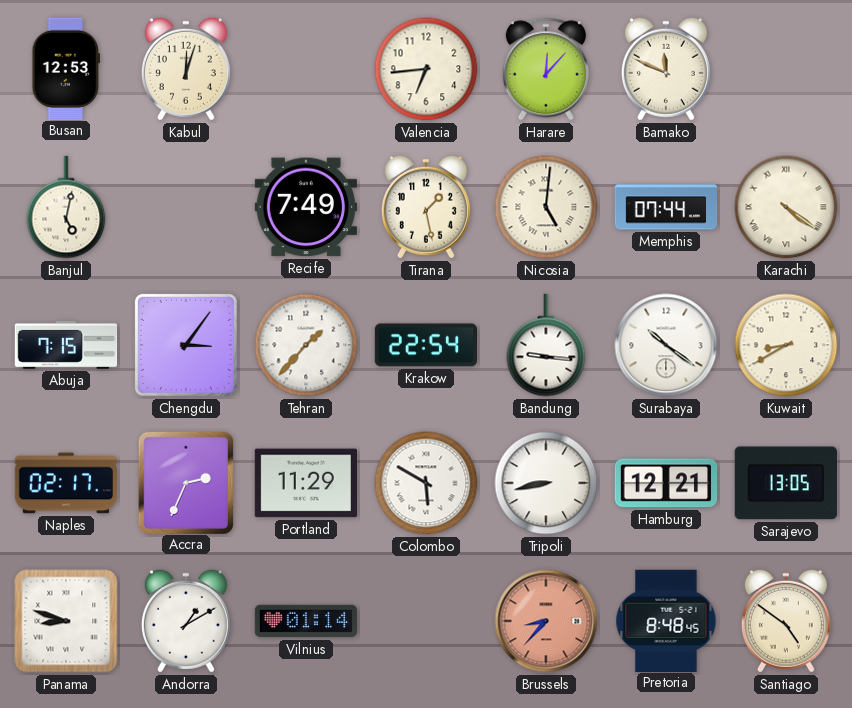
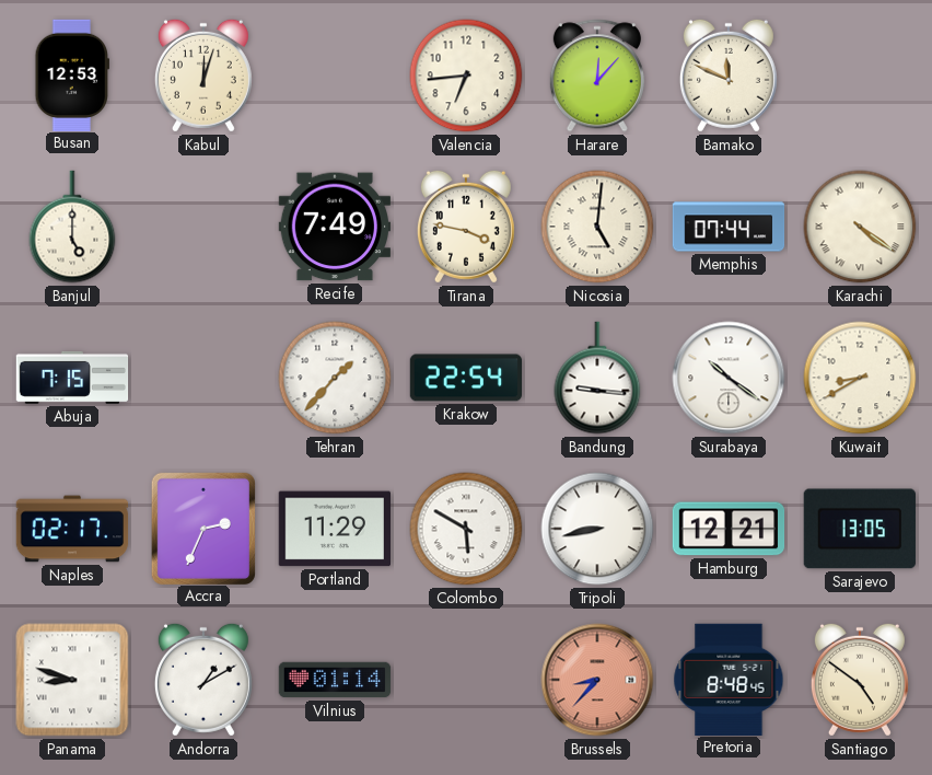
Banjul: 5:02 -> 5:00
Tirana: 1:28 -> 3:47
Chengdu: 3:06 -> none
